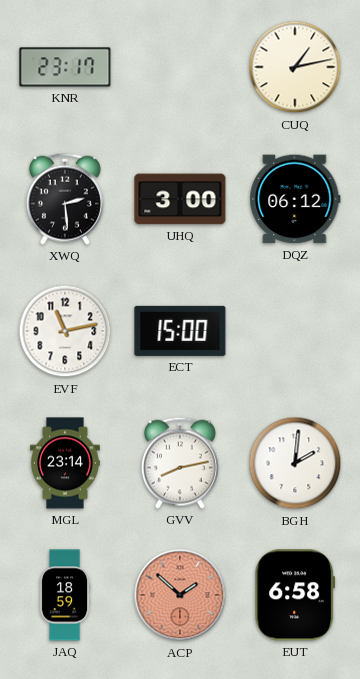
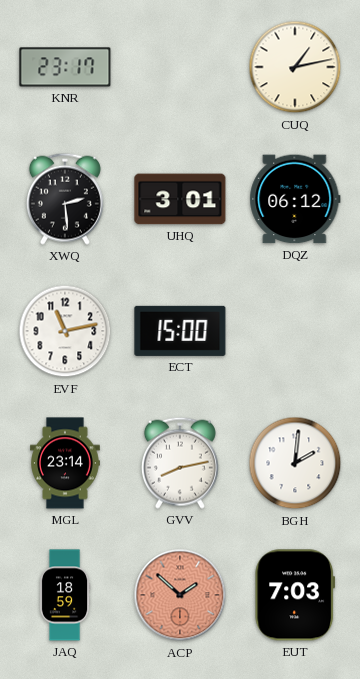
UHQ: 3:00 -> 3:01
EUT: 6:58 -> 7:03
